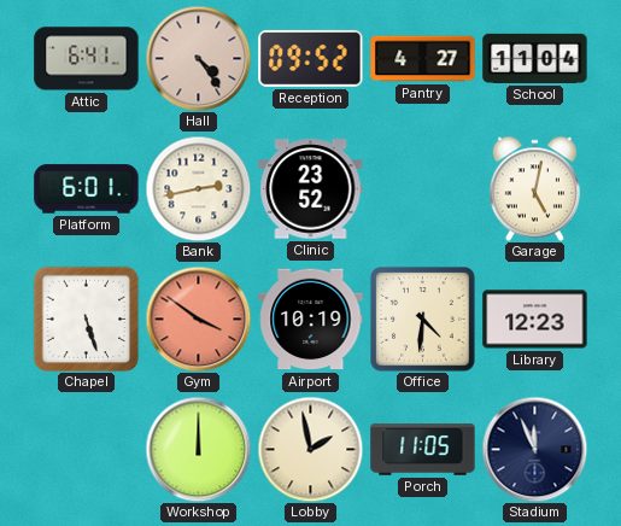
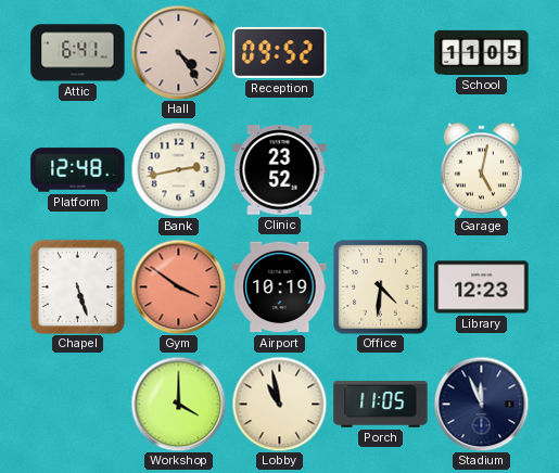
Pantry: 4:27 -> none
School: 11:04 -> 11:05
Platform: 6:01 -> 12:48
Workshop: 12:00 -> 4:00
Lobby: 1:58 -> 10:58
